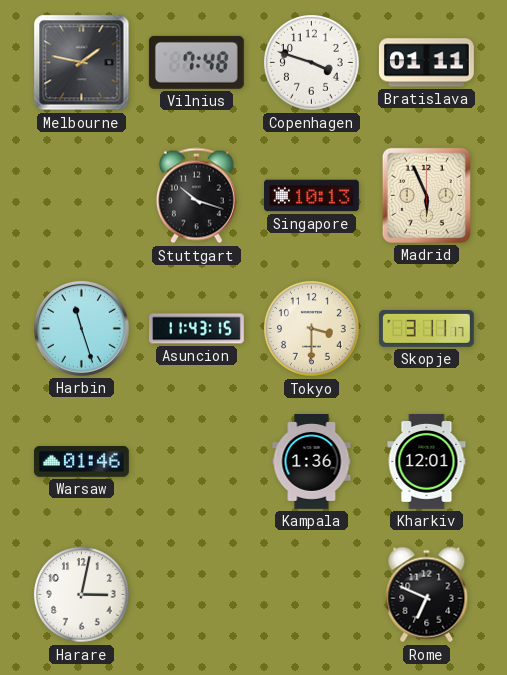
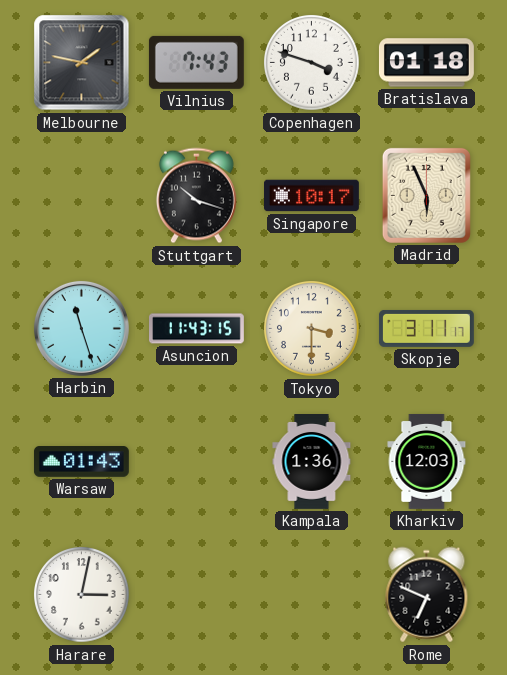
Vilnius: 7:48 -> 7:43
Bratislava: 01:11 -> 01:18
Singapore: 10:13 -> 10:17
Warsaw: 01:46 -> 01:43
Kharkiv: 12:01 -> 12:03
